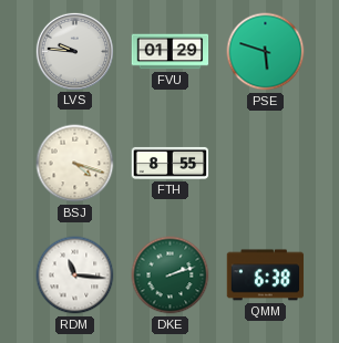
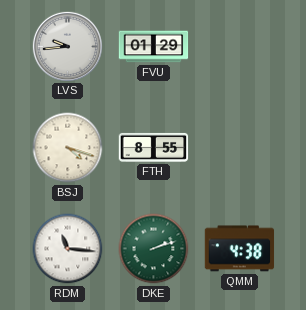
LVS: 9:46 -> 9:44
PSE: 5:48 -> none
QMM: 6:38 -> 4:38
